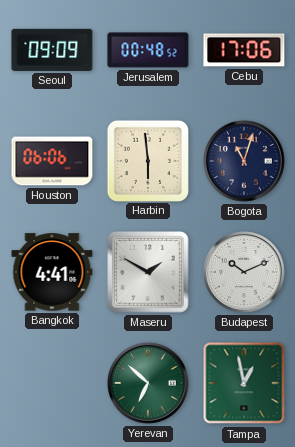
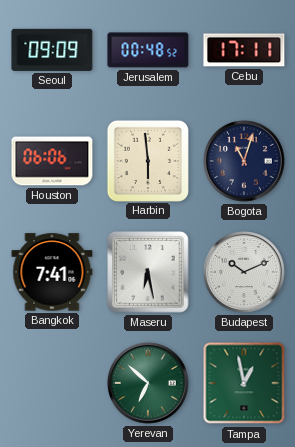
Cebu: 17:06 -> 17:11
Bangkok: 4:41 -> 7:41
Maseru: 1:50 -> 6:28
